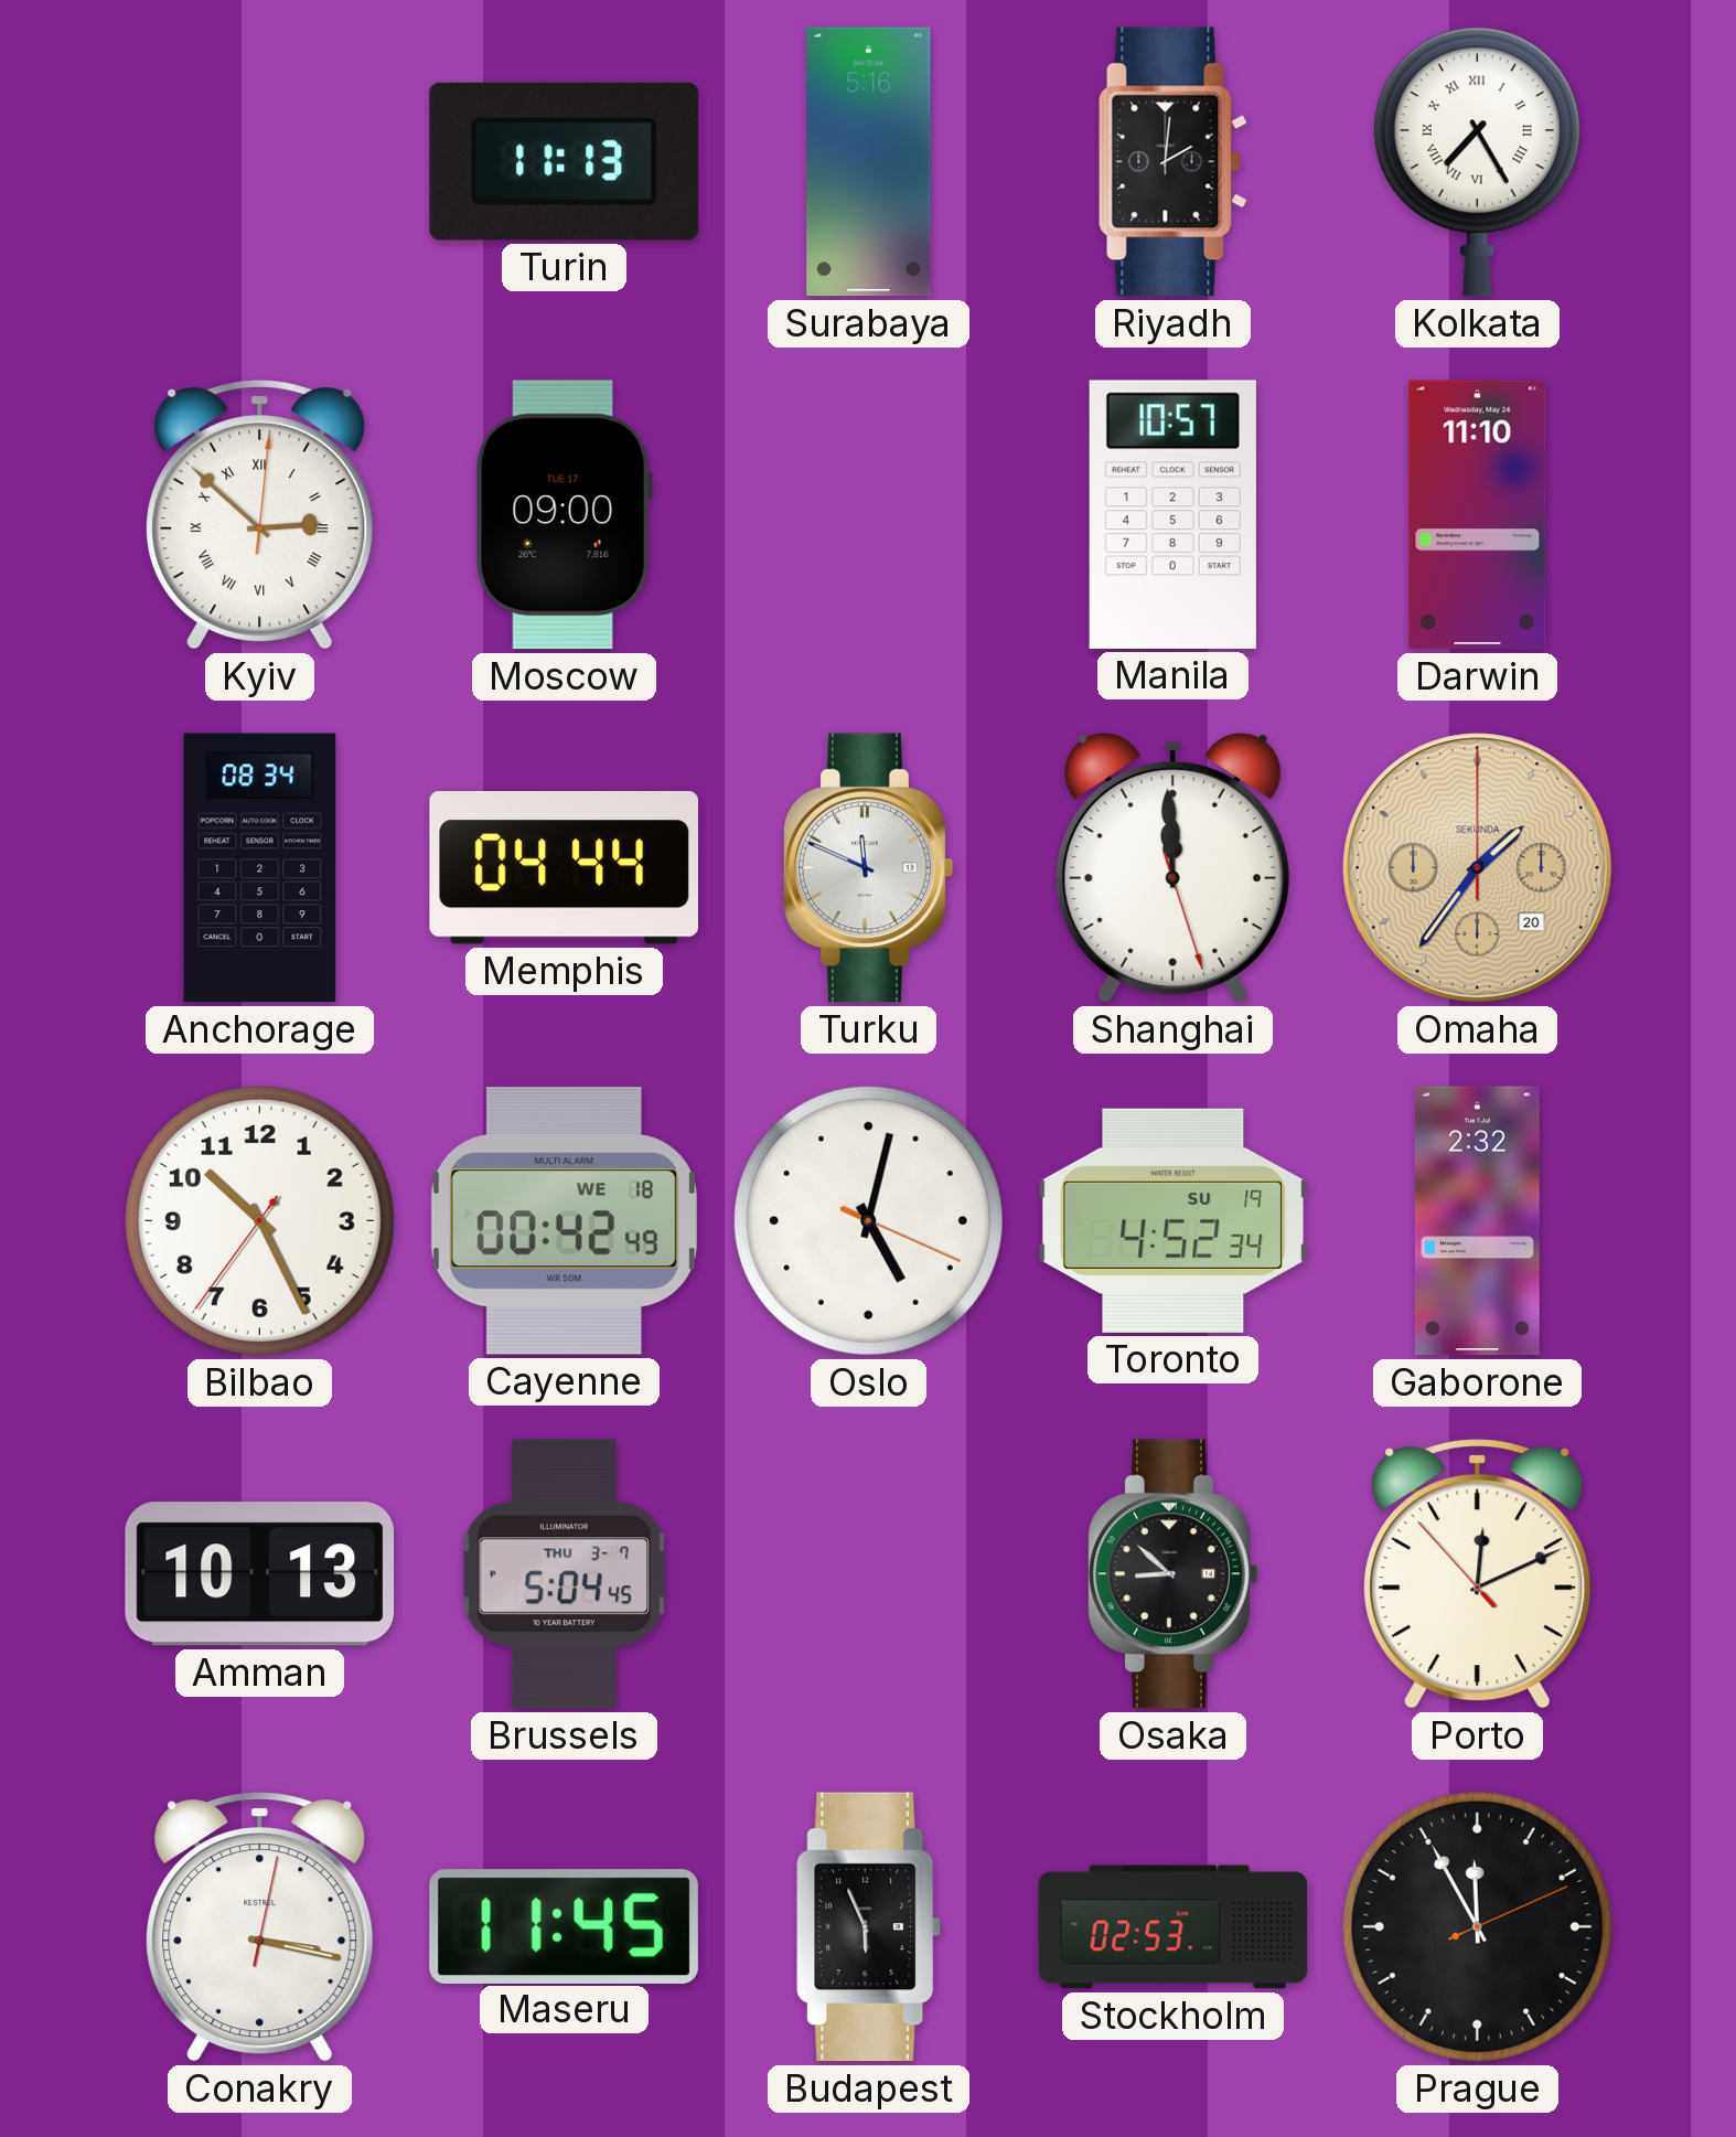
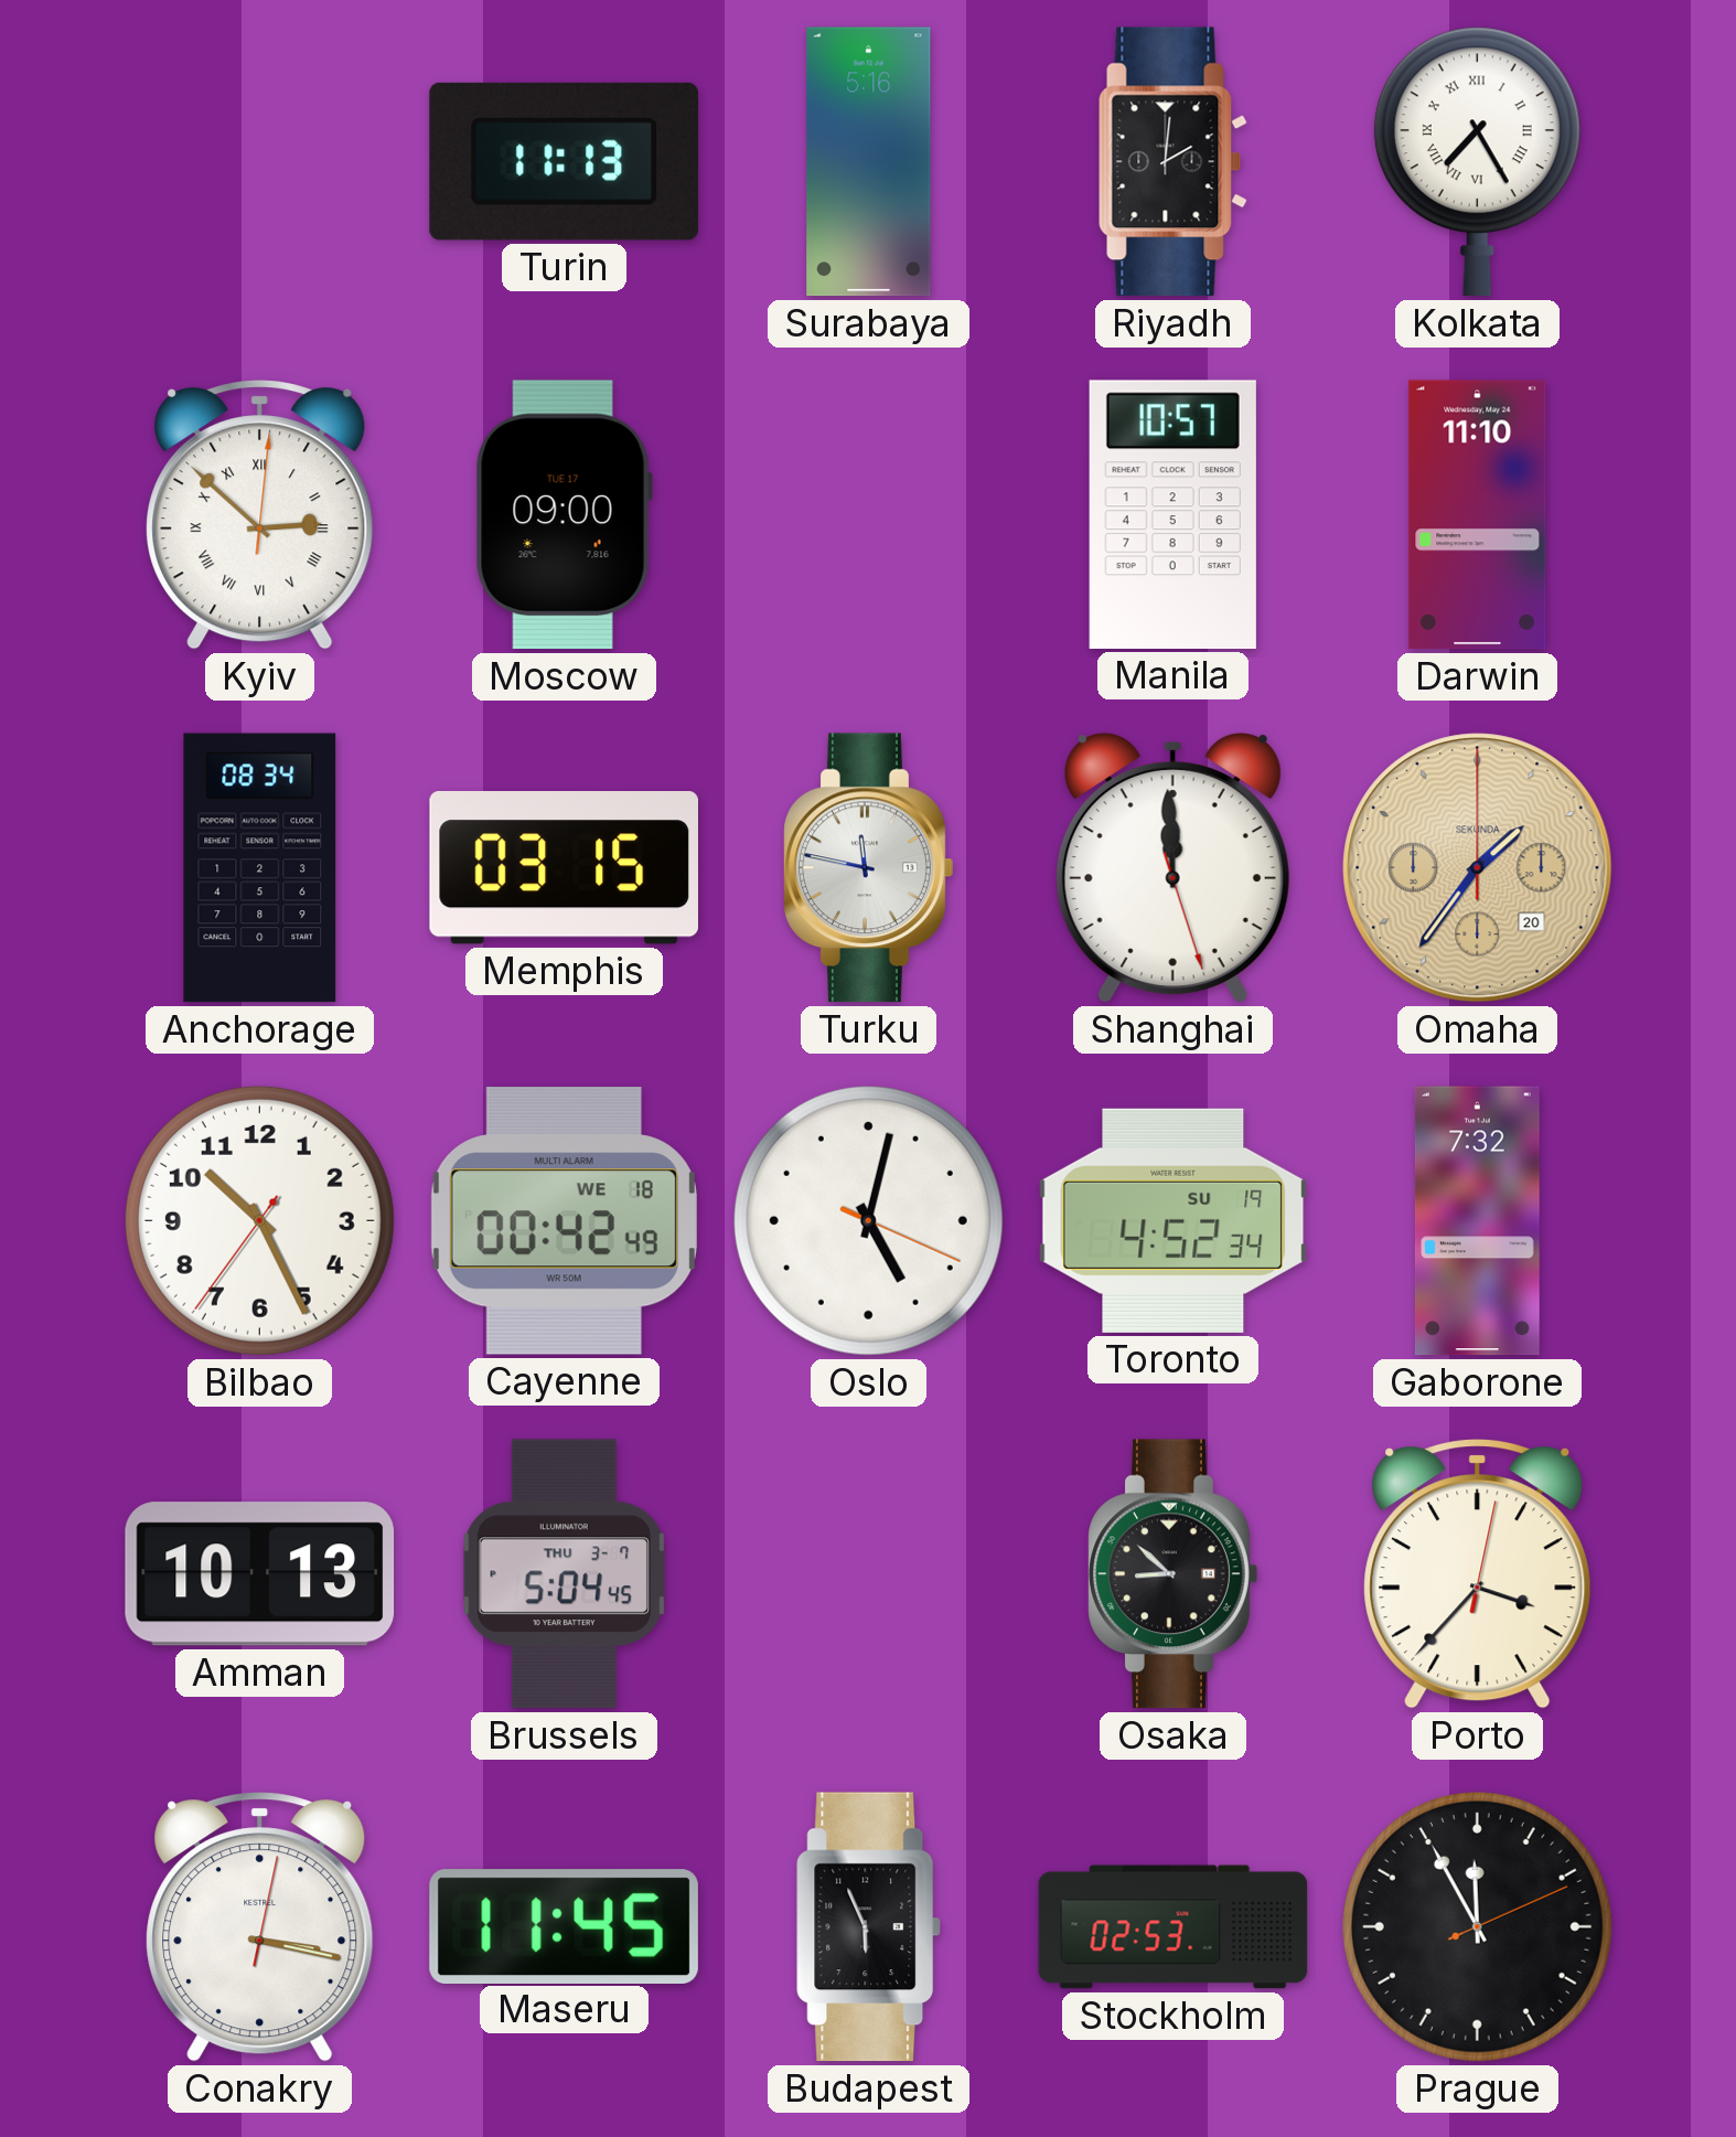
Memphis: 04:44 -> 03:15
Turku: 11:49 -> 11:47
Gaborone: 2:32 -> 7:32
Porto: 12:10 -> 3:37
